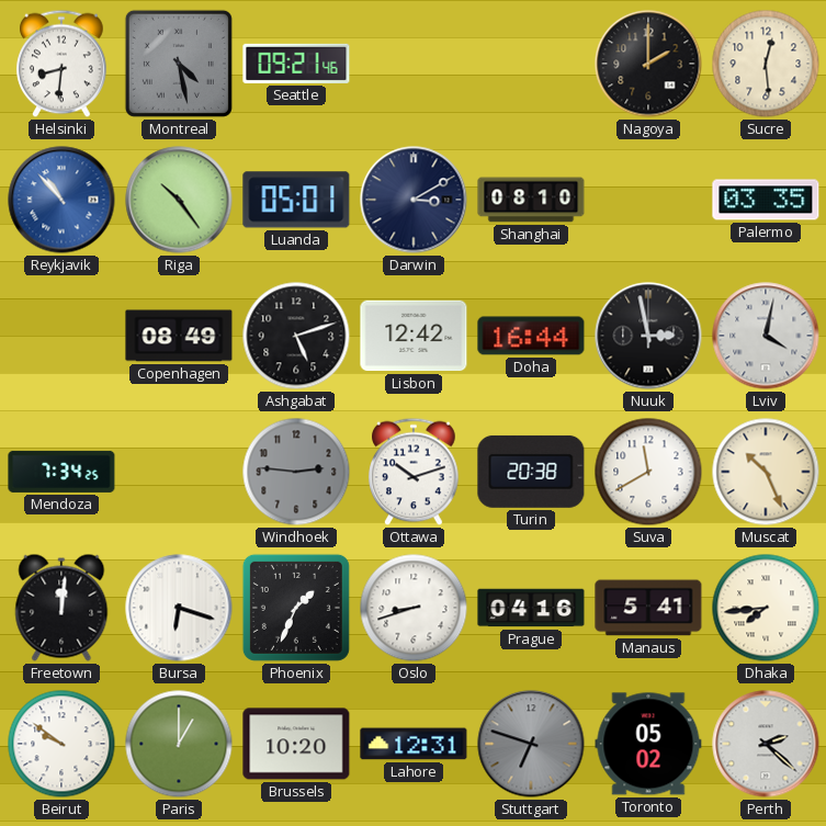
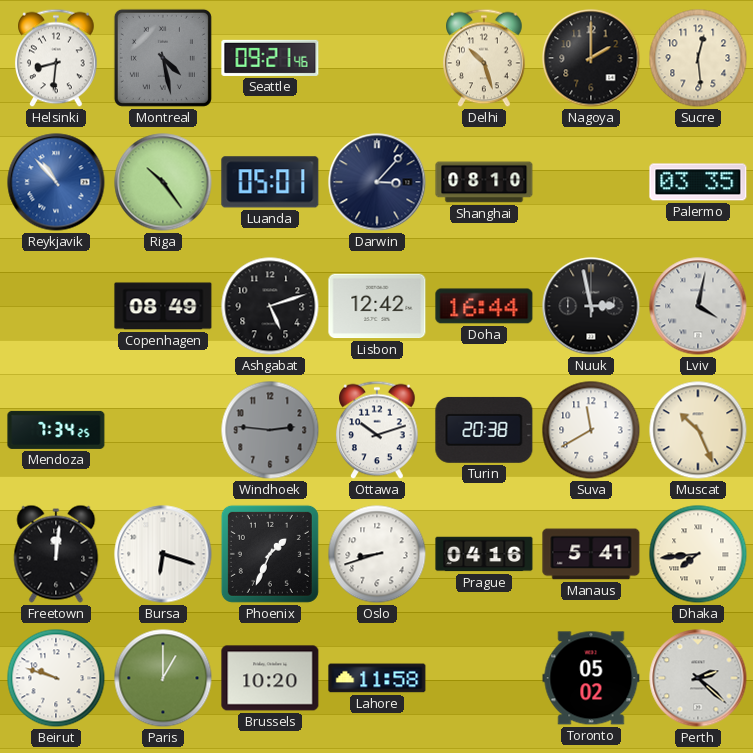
Delhi: none -> 10:27
Darwin: 3:10 -> 3:07
Beirut: 9:51 -> 9:48
Lahore: 12:31 -> 11:58
Stuttgart: 6:48 -> none
